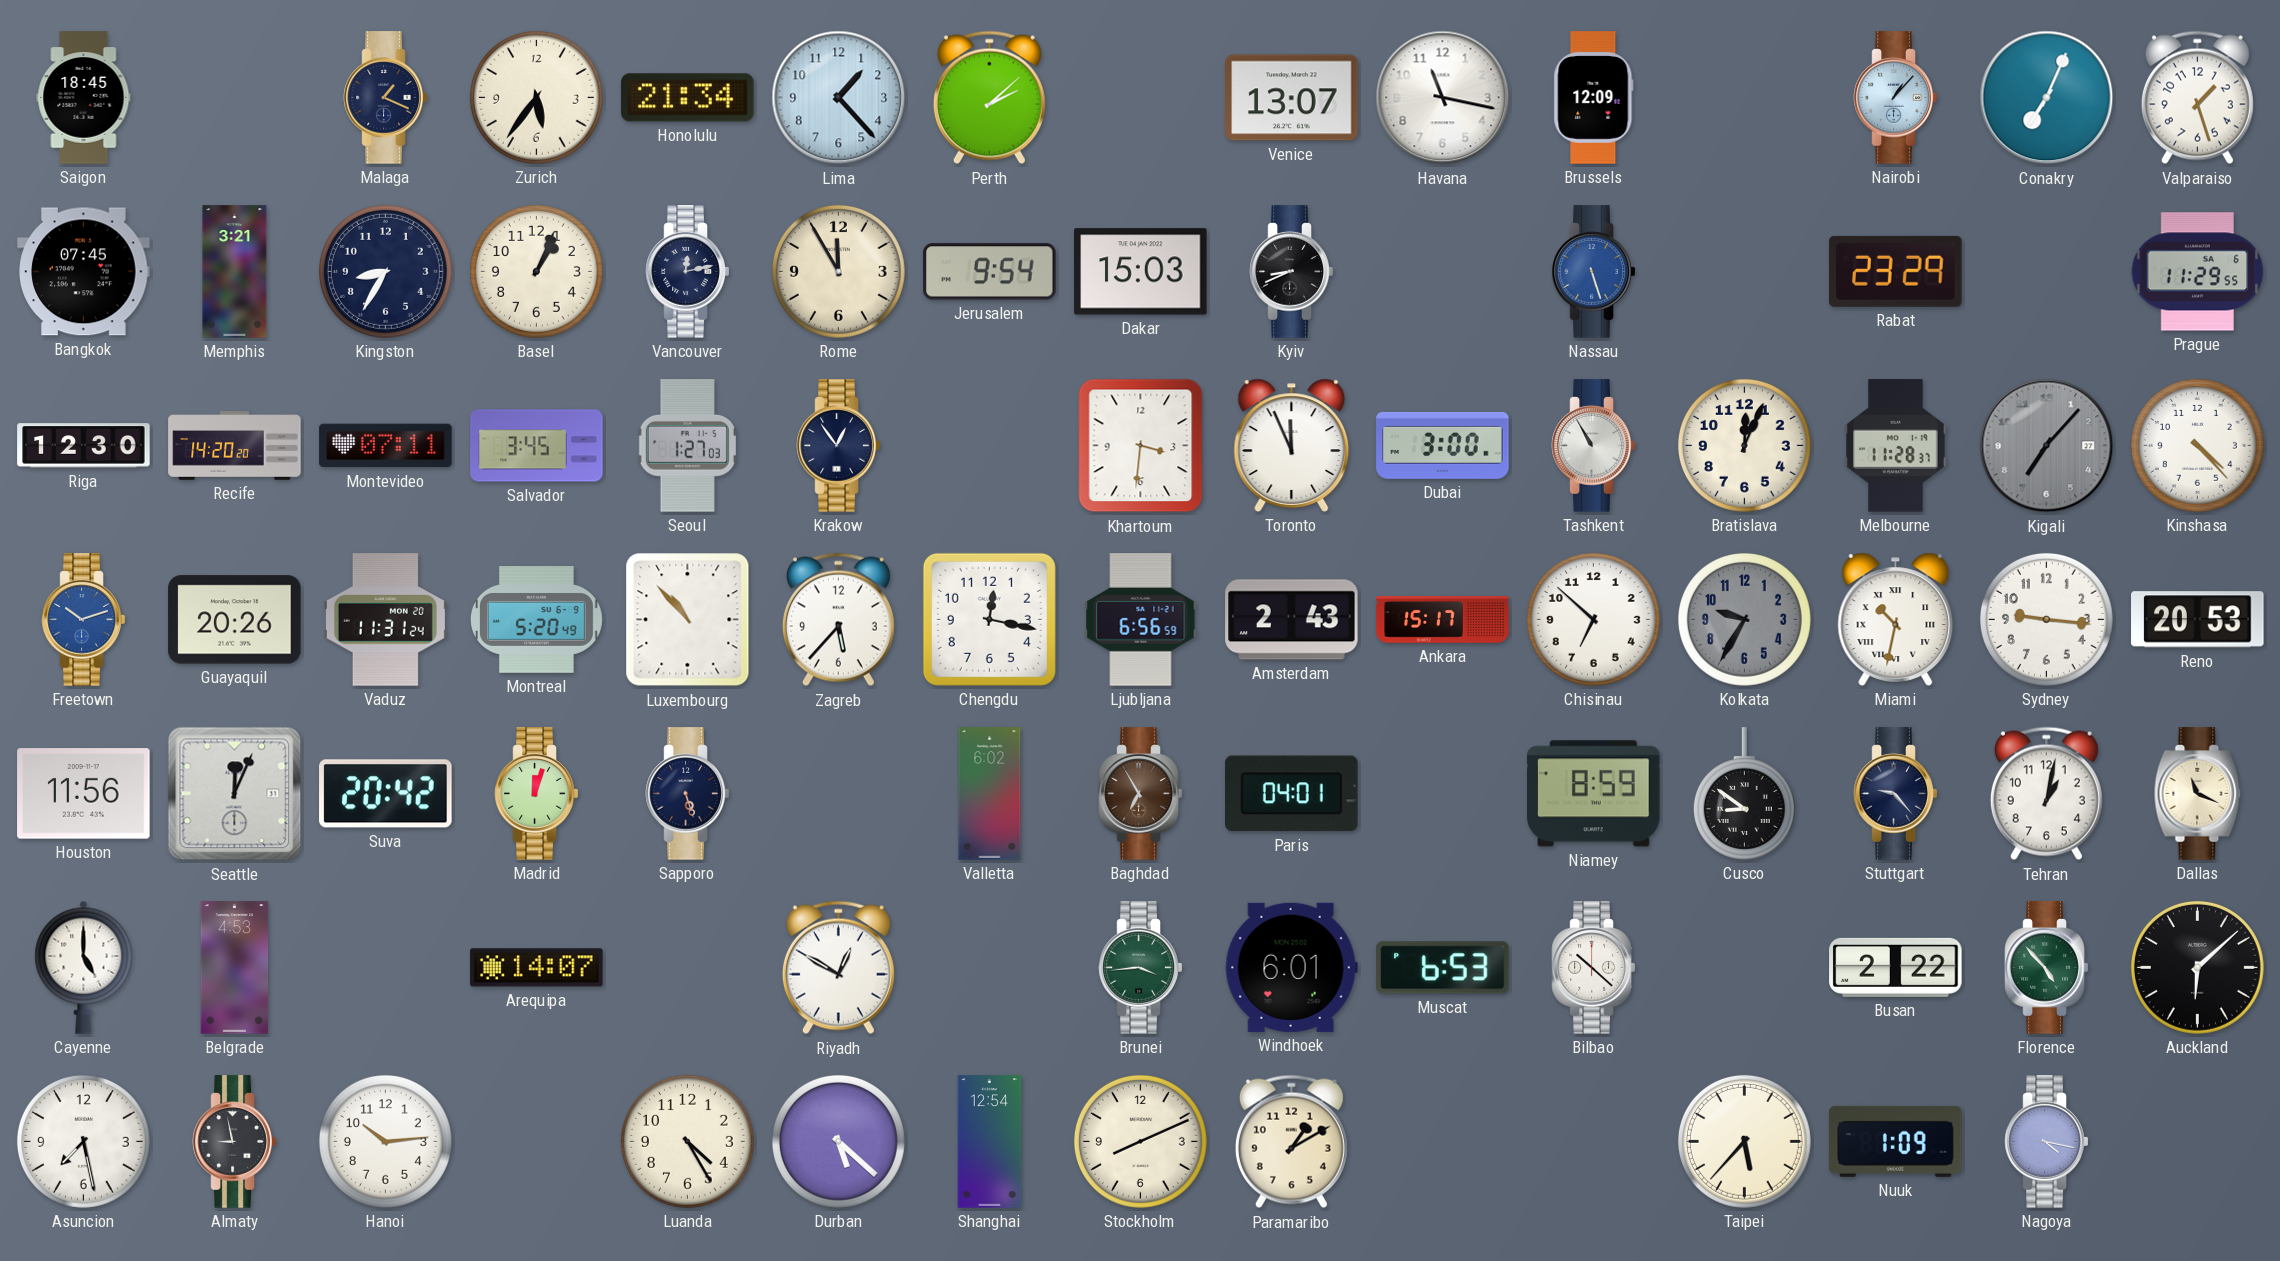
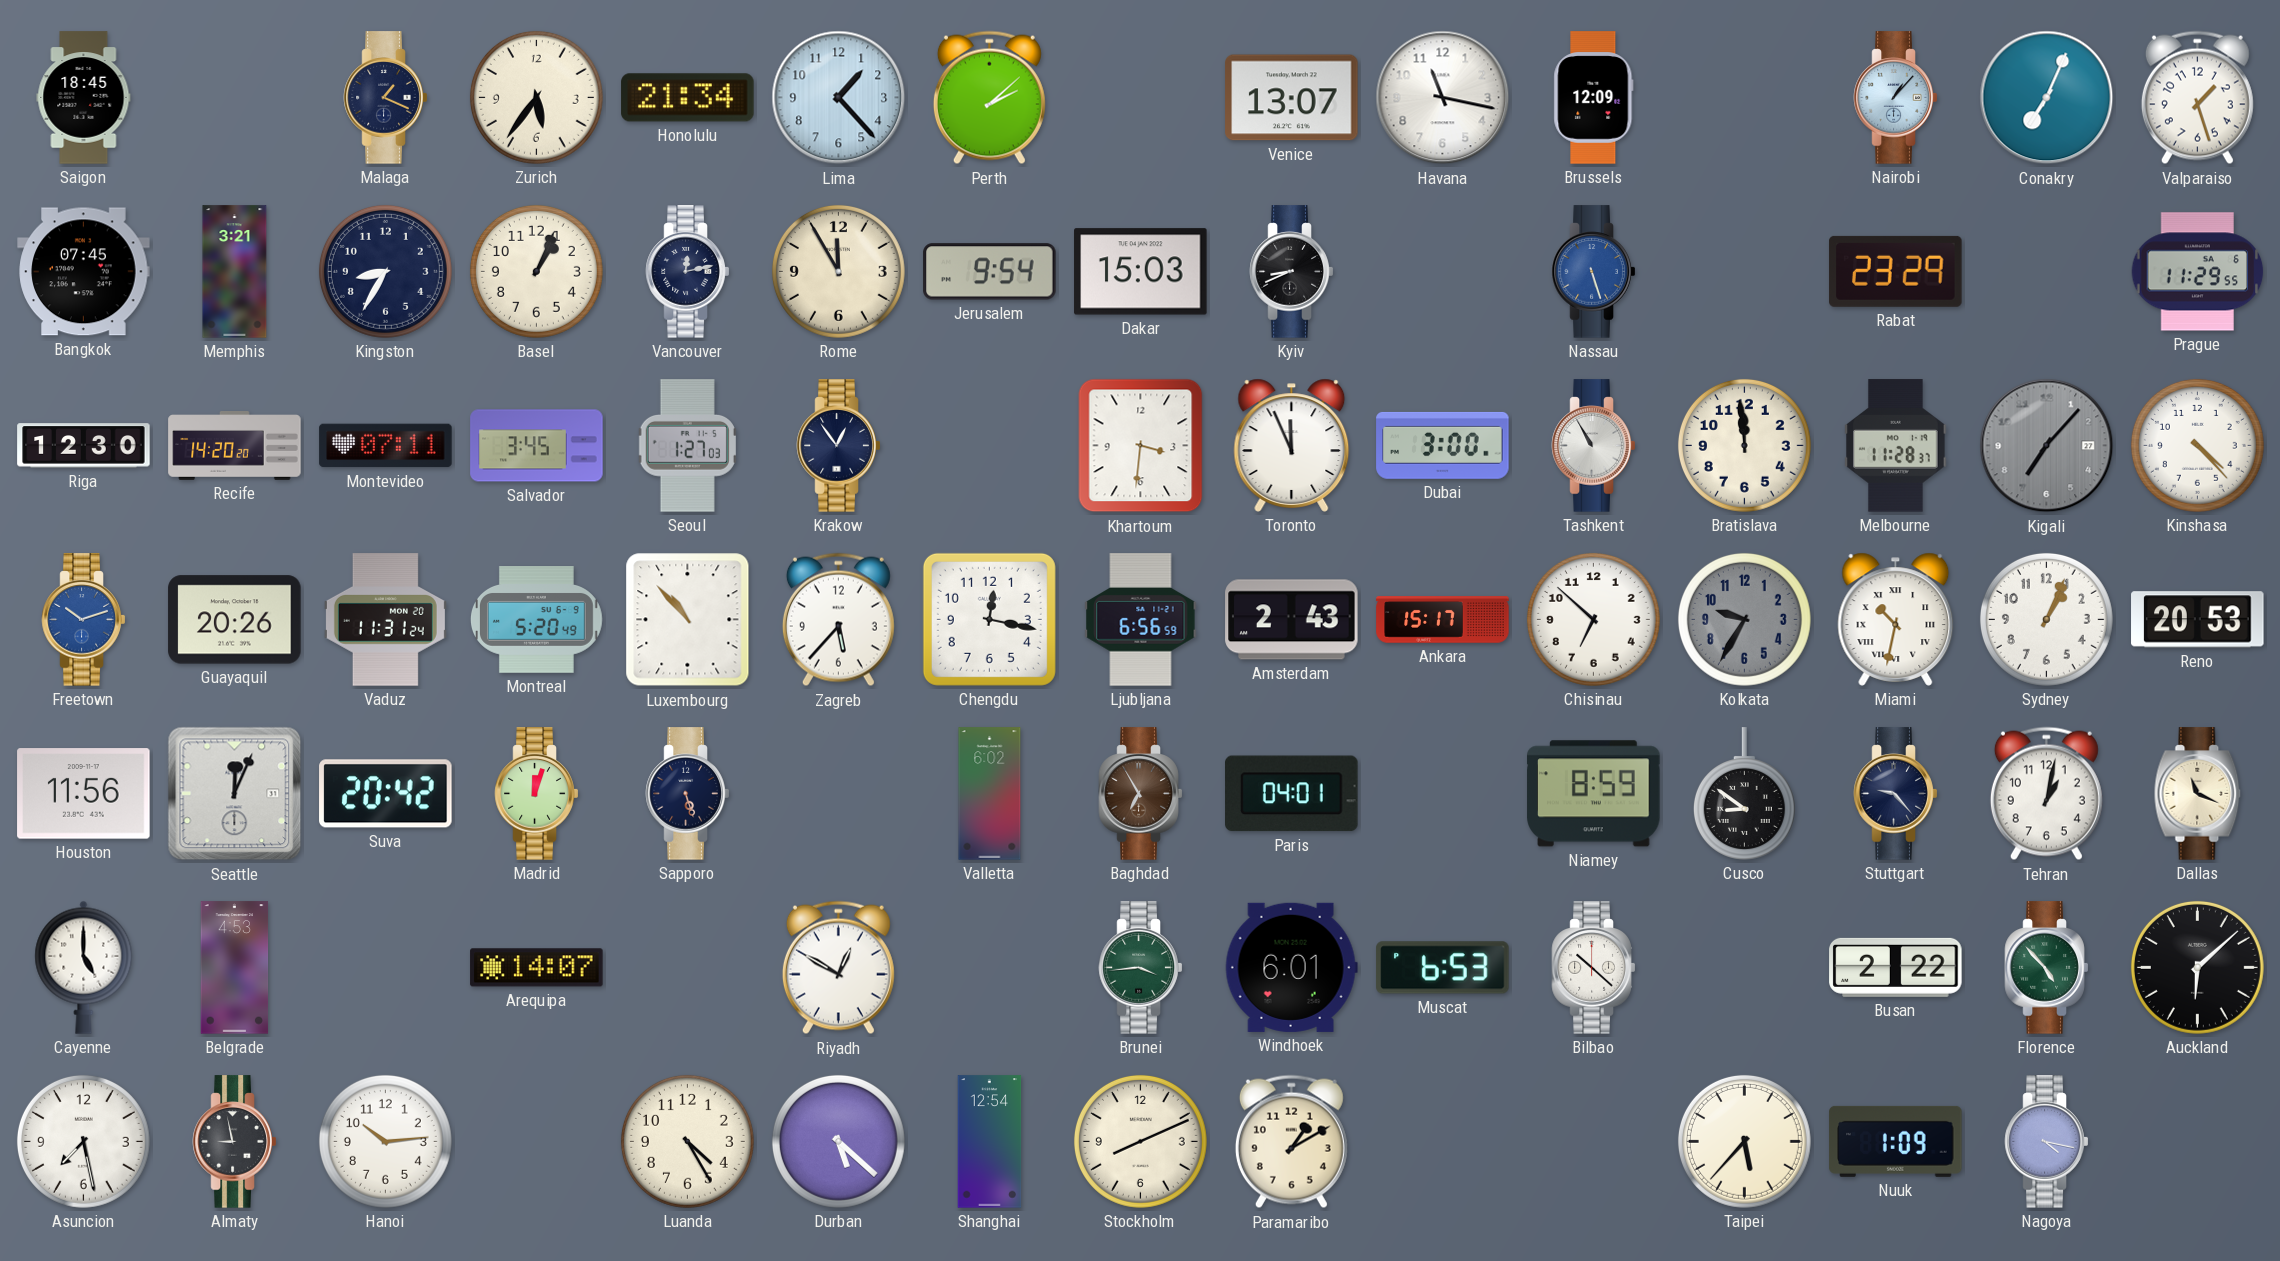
Bratislava: 12:04 -> 11:59
Sydney: 9:16 -> 1:04
